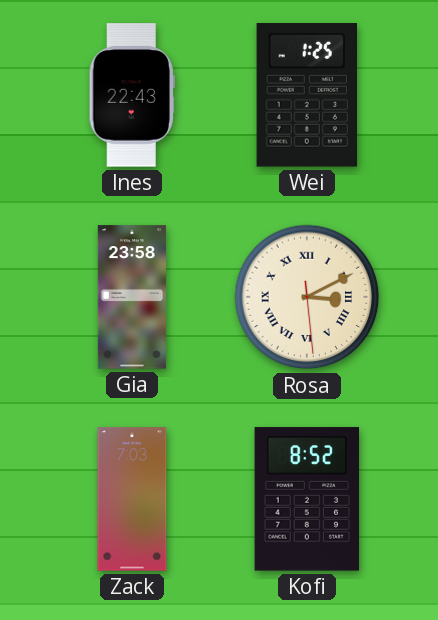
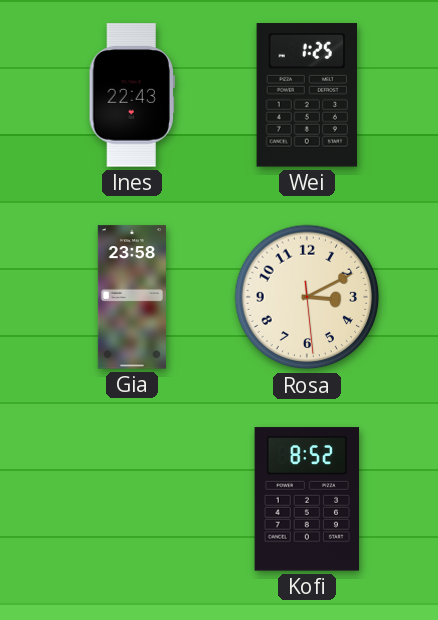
Rosa numerals: Roman -> Arabic
Zack: 7:03 -> none
